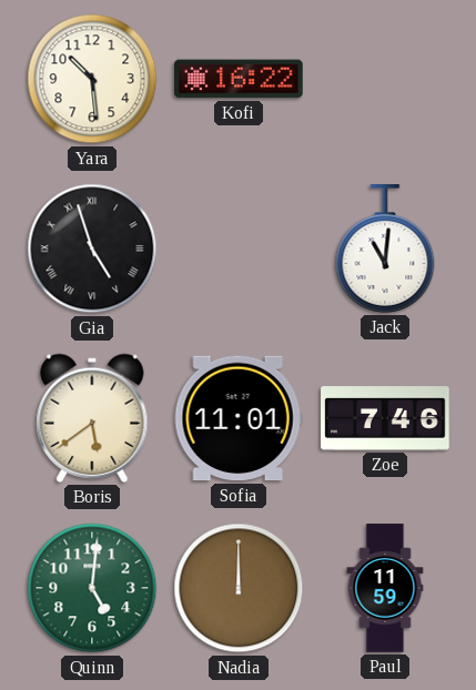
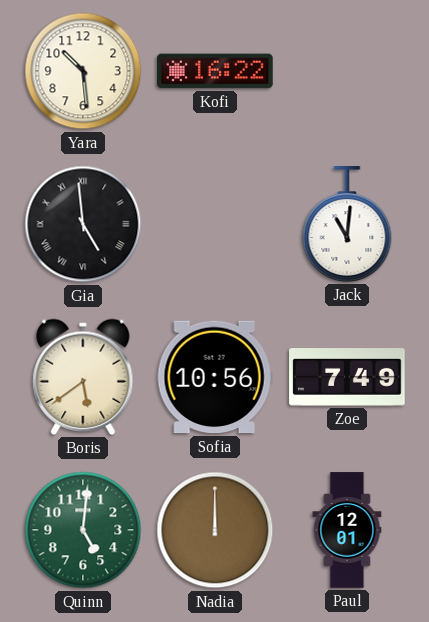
Gia: 4:57 -> 4:59
Sofia: 11:01 -> 10:56
Zoe: 7:46 -> 7:49
Paul: 11:59 -> 12:01
